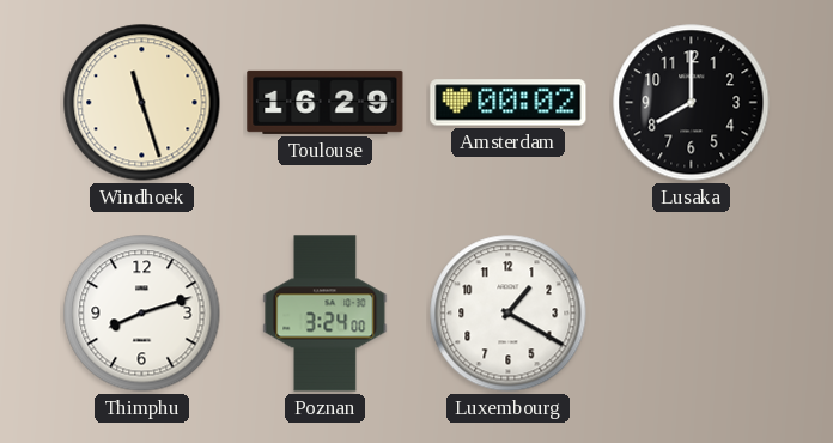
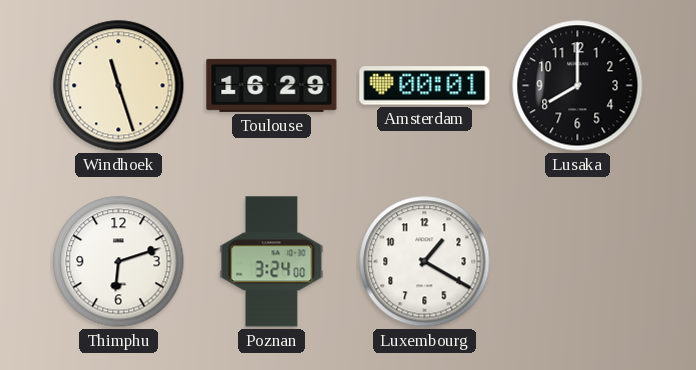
Amsterdam: 00:02 -> 00:01
Thimphu: 8:12 -> 6:12
